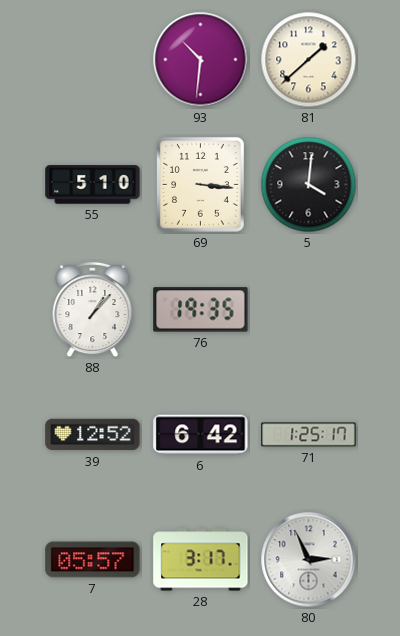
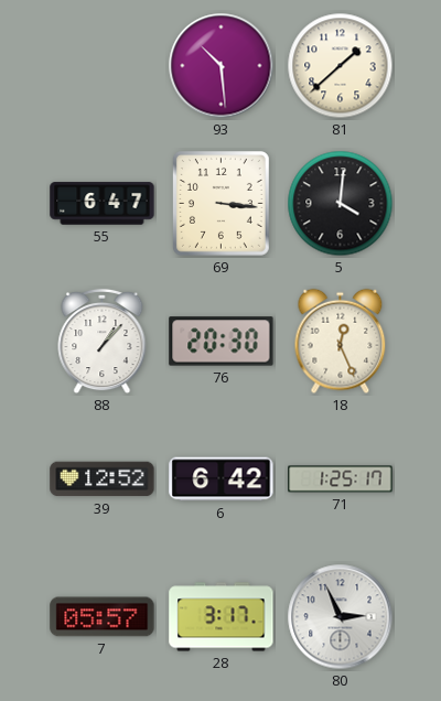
93: 10:31 -> 10:29
55: 5:10 -> 6:47
76: 19:35 -> 20:30
18: none -> 12:26
